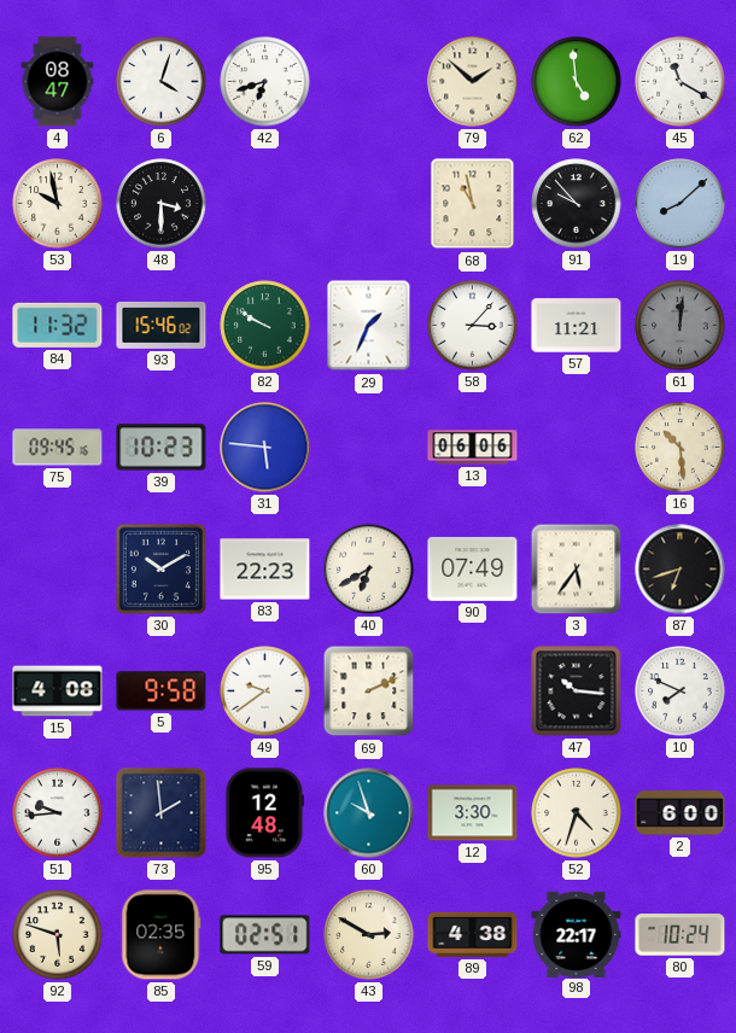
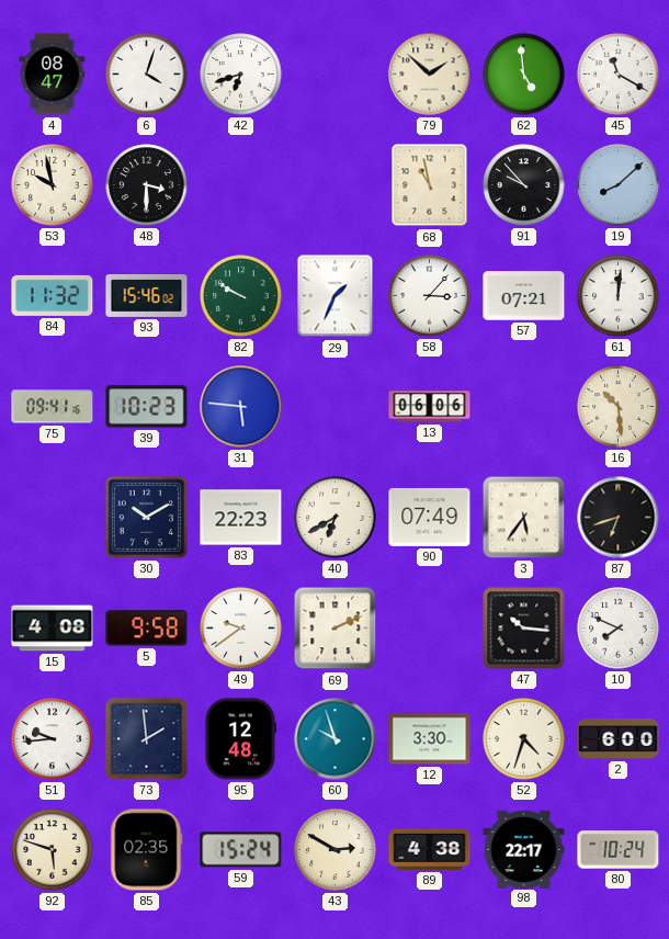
57: 11:21 -> 07:21
61 dial: grey -> white
75: 09:45 -> 09:41
59: 02:51 -> 15:24
